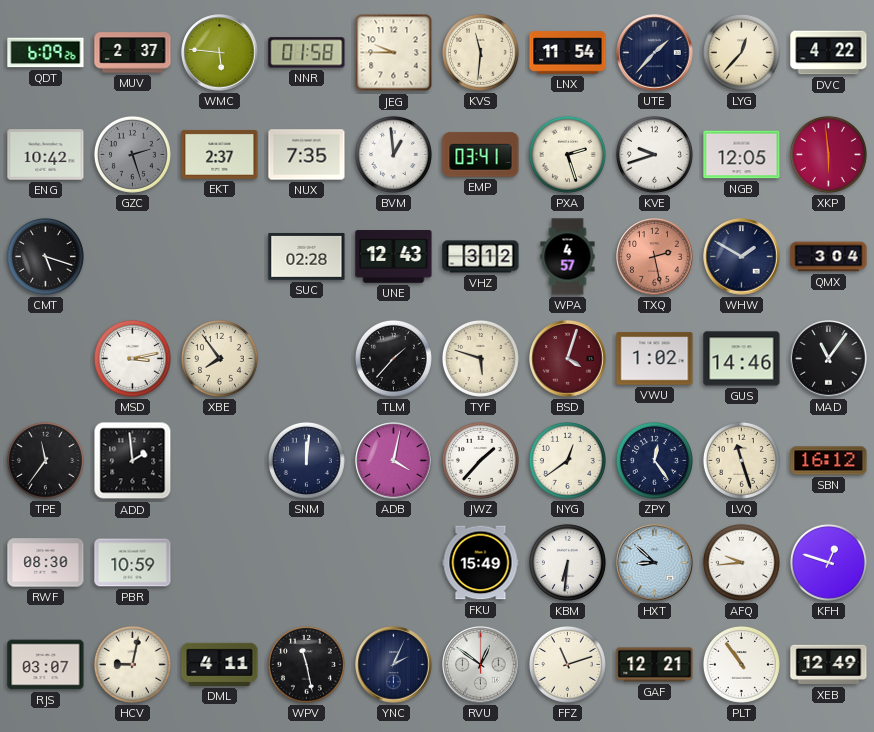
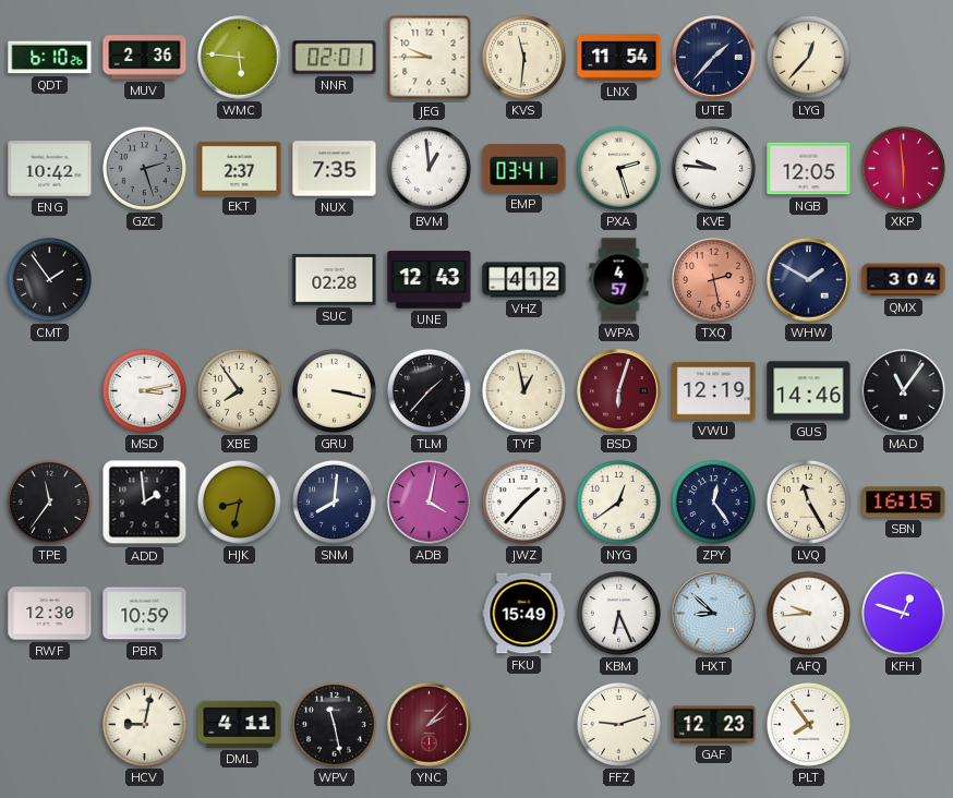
QDT: 6:09 -> 6:10
MUV: 2:37 -> 2:36
NNR: 01:58 -> 02:01
DVC: 4:22 -> none
KVE: 9:42 -> 9:46
CMT: 5:18 -> 1:54
VHZ: 3:12 -> 4:12
GRU: none -> 3:17
TYF: 5:48 -> 12:58
BSD: 4:03 -> 6:03
VWU: 1:02 -> 12:19
HJK: none -> 8:32
SNM: 12:01 -> 8:01
LVQ: 11:27 -> 11:25
SBN: 16:12 -> 16:15
RWF: 08:30 -> 12:30
KBM: 6:31 -> 6:26
RJS: 03:07 -> none
YNC: 2:04 -> 2:07
YNC dial: navy -> burgundy
RVU: 12:51 -> none
FFZ: 11:12 -> 9:12
GAF: 12:21 -> 12:23
PLT: 10:54 -> 7:54
XEB: 12:49 -> none
